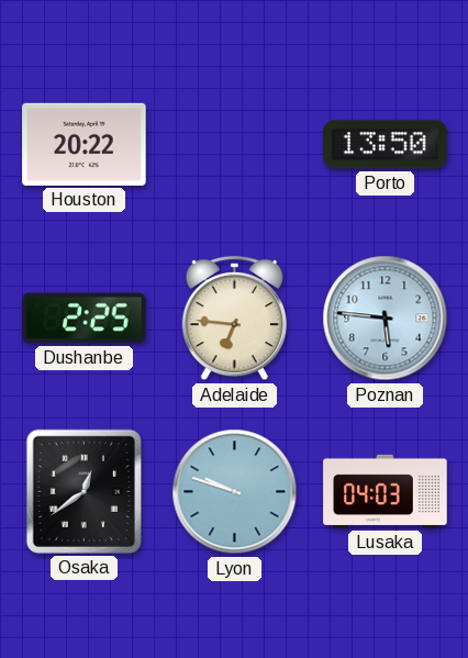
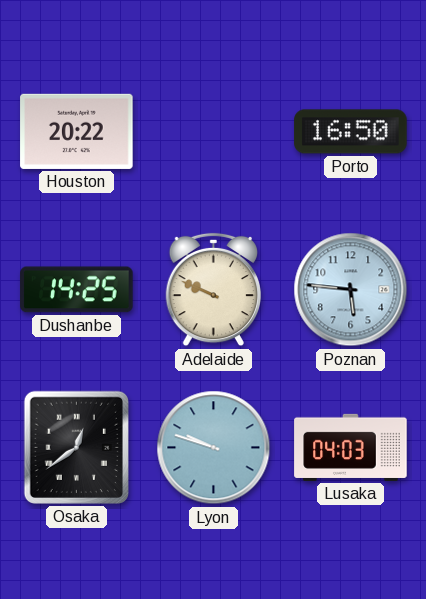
Porto: 13:50 -> 16:50
Dushanbe: 2:25 -> 14:25
Adelaide: 6:46 -> 9:49
